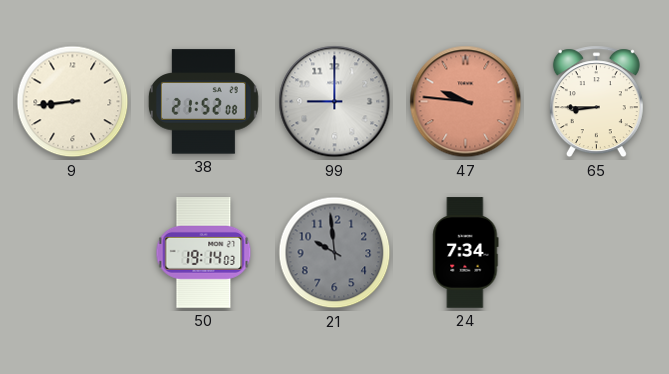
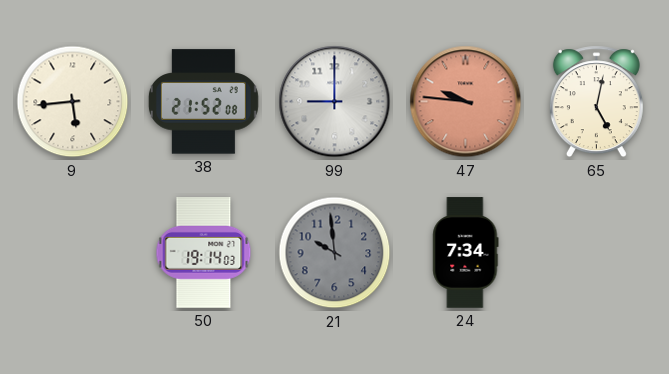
9: 8:44 -> 5:44
65: 8:45 -> 5:02
